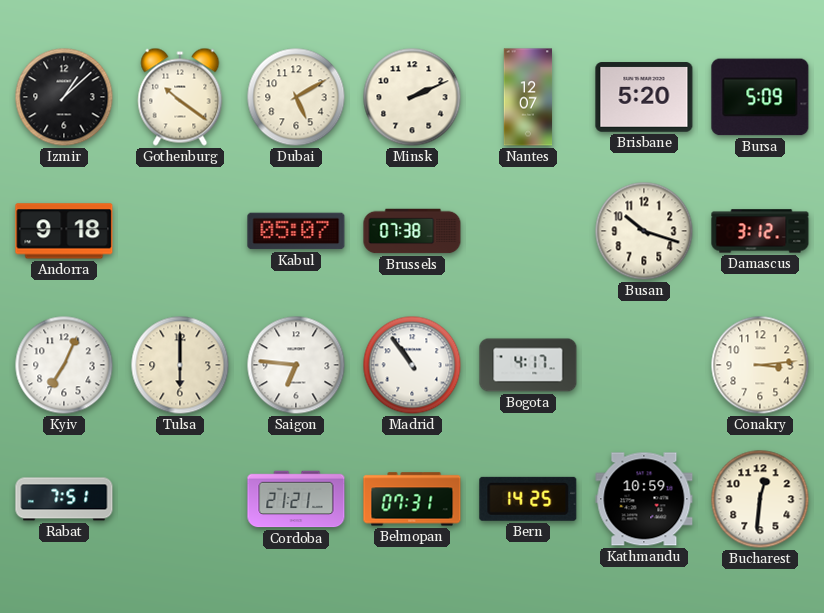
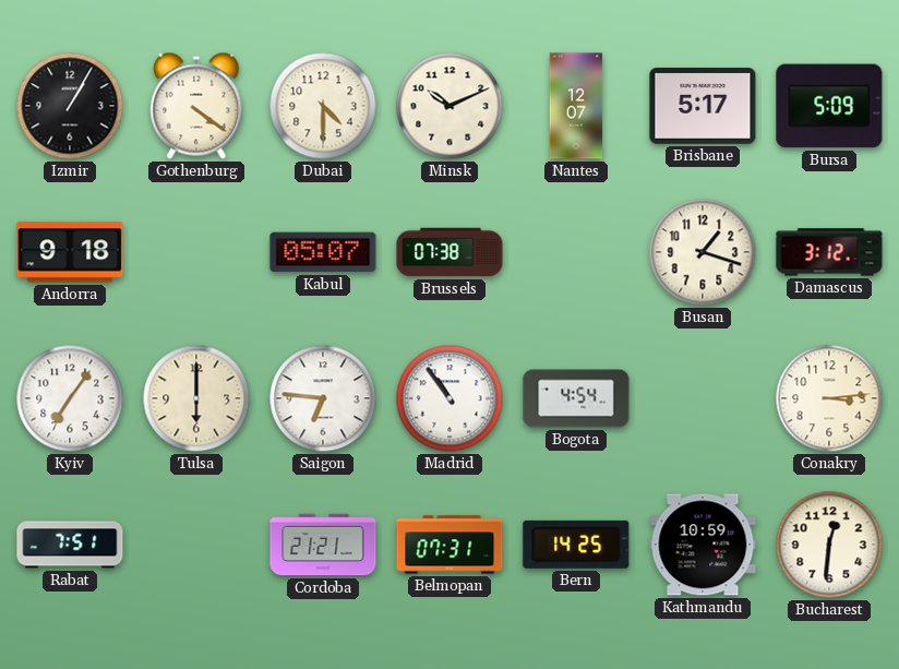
Izmir: 1:08 -> 1:05
Gothenburg: 10:21 -> 4:21
Dubai: 5:10 -> 4:30
Minsk: 2:11 -> 10:11
Brisbane: 5:20 -> 5:17
Busan: 10:18 -> 1:18
Kyiv: 7:04 -> 7:06
Bogota: 4:17 -> 4:54
